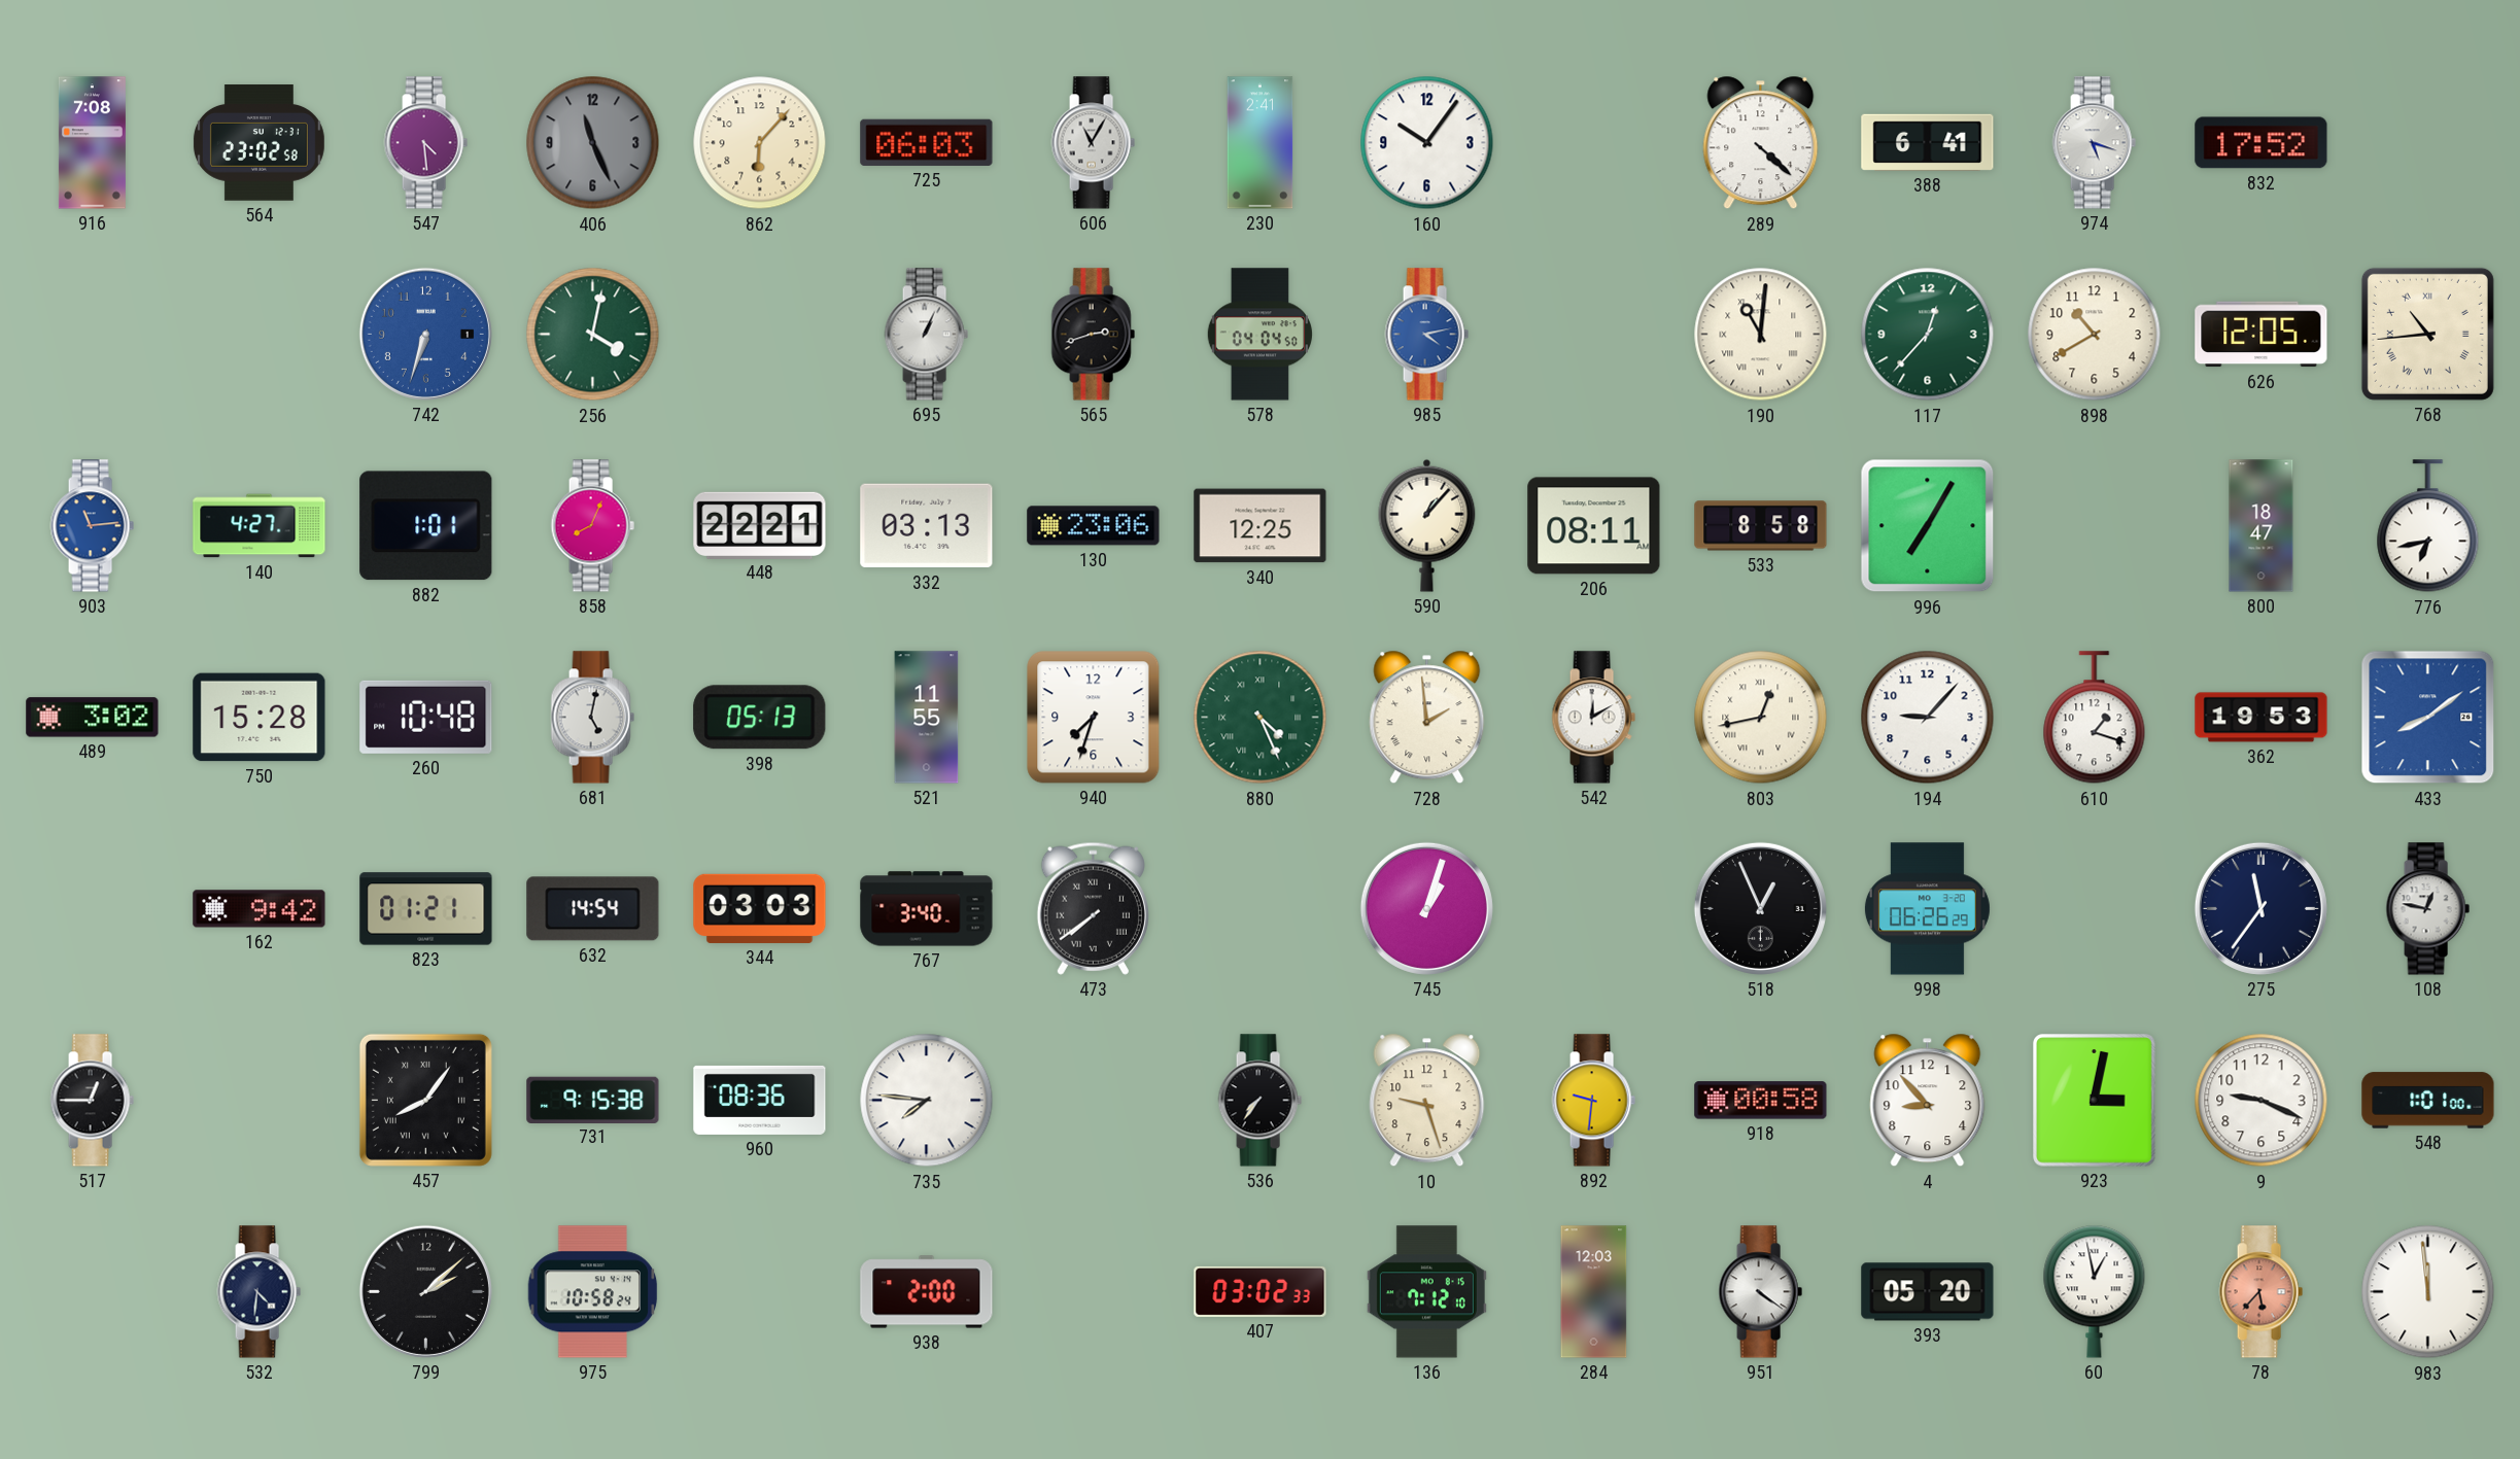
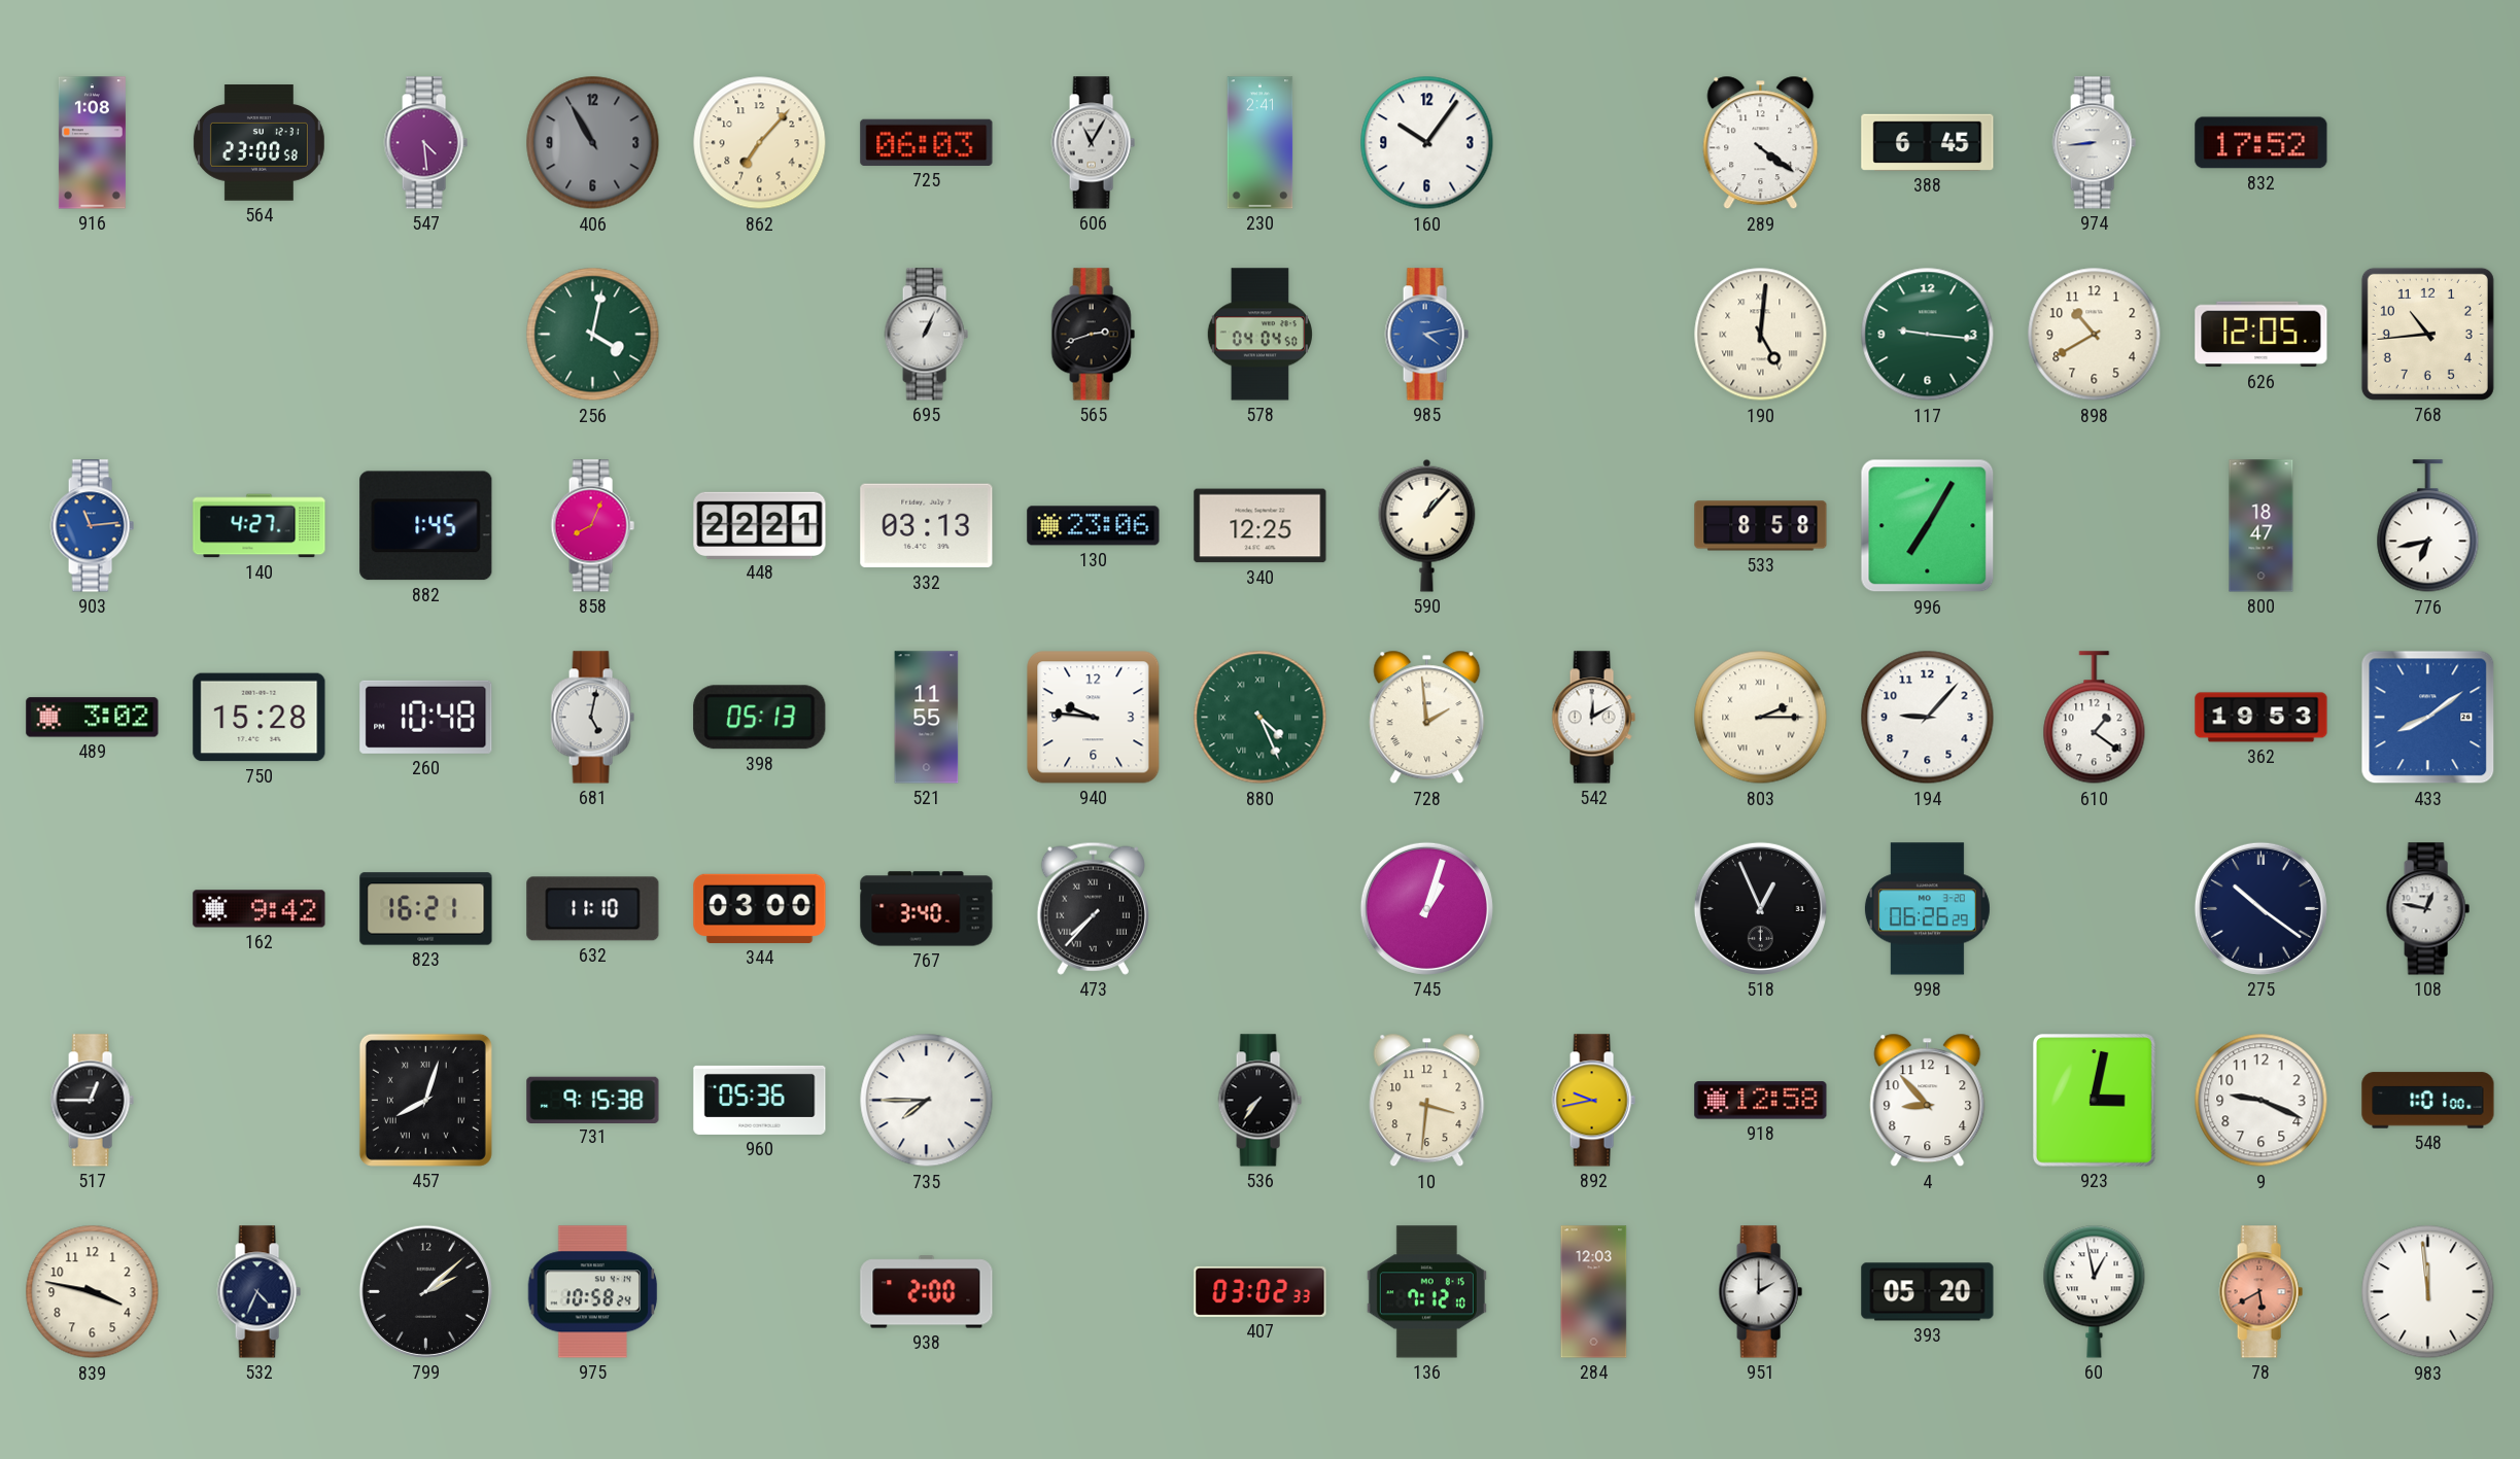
916: 7:08 -> 1:08
564: 23:02 -> 23:00
406: 11:26 -> 10:55
862: 6:07 -> 7:07
289: 4:22 -> 4:21
388: 6:41 -> 6:45
974: 5:18 -> 8:44
742: 6:33 -> none
190: 11:01 -> 5:01
117: 12:37 -> 9:16
768 numerals: Roman -> Arabic
882: 1:01 -> 1:45
206: 08:11 -> none
940: 7:33 -> 9:46
803: 12:43 -> 2:15
610: 1:18 -> 1:21
823: 01:21 -> 16:21
632: 14:54 -> 11:10
344: 03:03 -> 03:00
473: 7:39 -> 7:37
275: 11:36 -> 10:21
457: 8:06 -> 8:03
960: 08:36 -> 05:36
735: 7:46 -> 7:45
10: 9:27 -> 3:31
892: 9:31 -> 9:43
918: 00:58 -> 12:58
839: none -> 3:47
532: 4:31 -> 4:34
951: 4:21 -> 2:00
78: 5:37 -> 5:40
